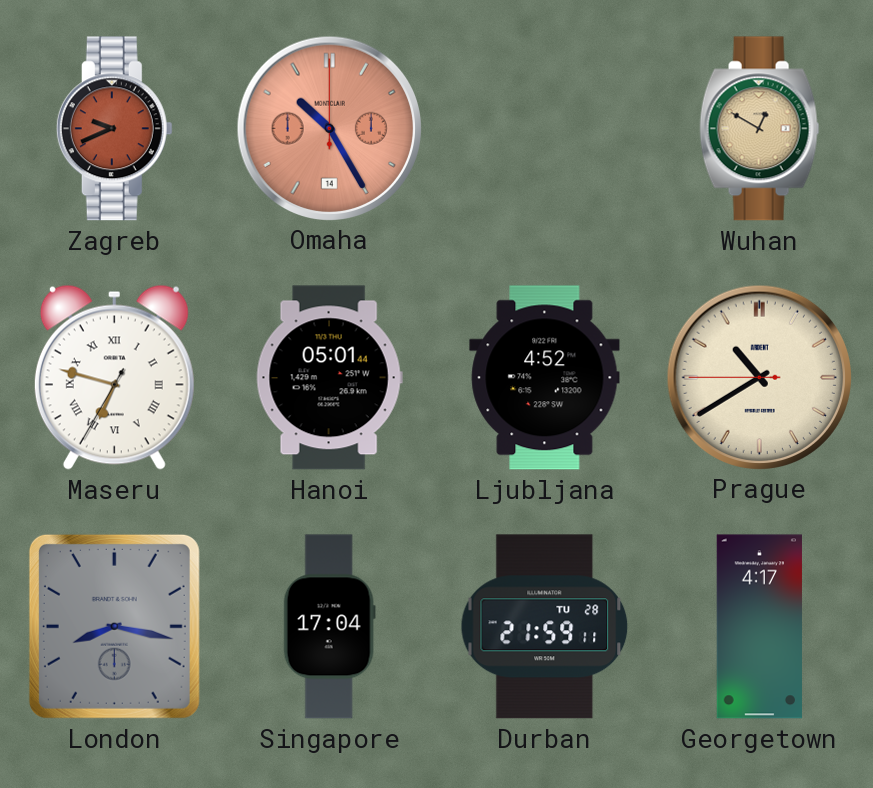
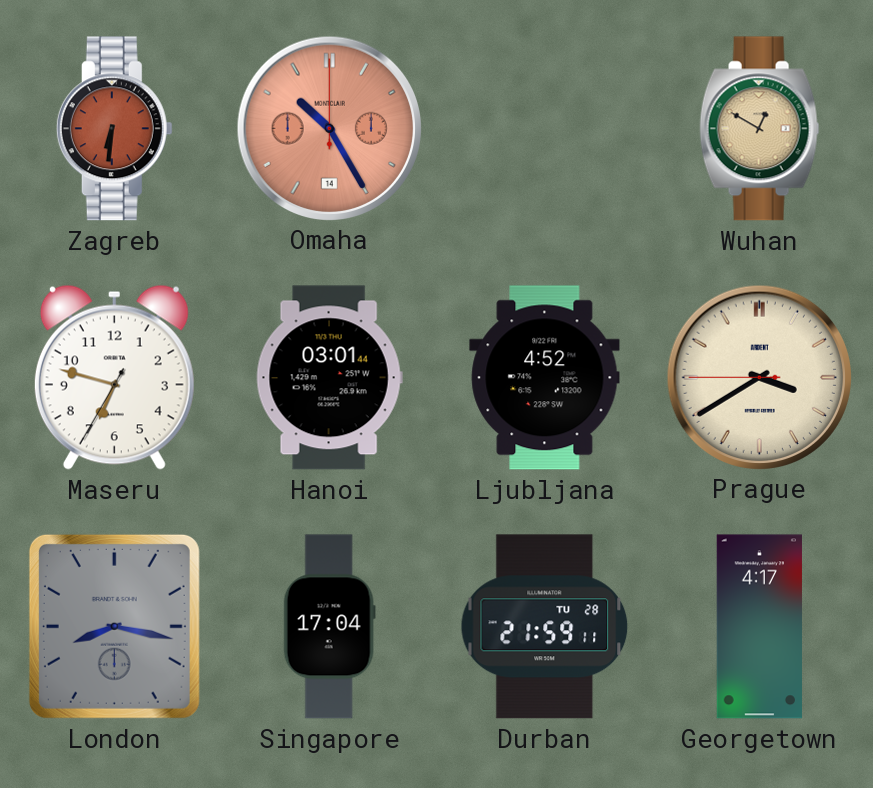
Zagreb: 9:41 -> 6:31
Maseru numerals: Roman -> Arabic
Hanoi: 05:01 -> 03:01
Prague: 10:39 -> 3:39
